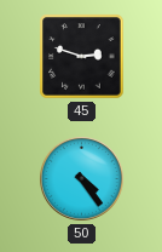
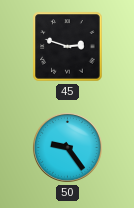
50: 4:24 -> 9:24
